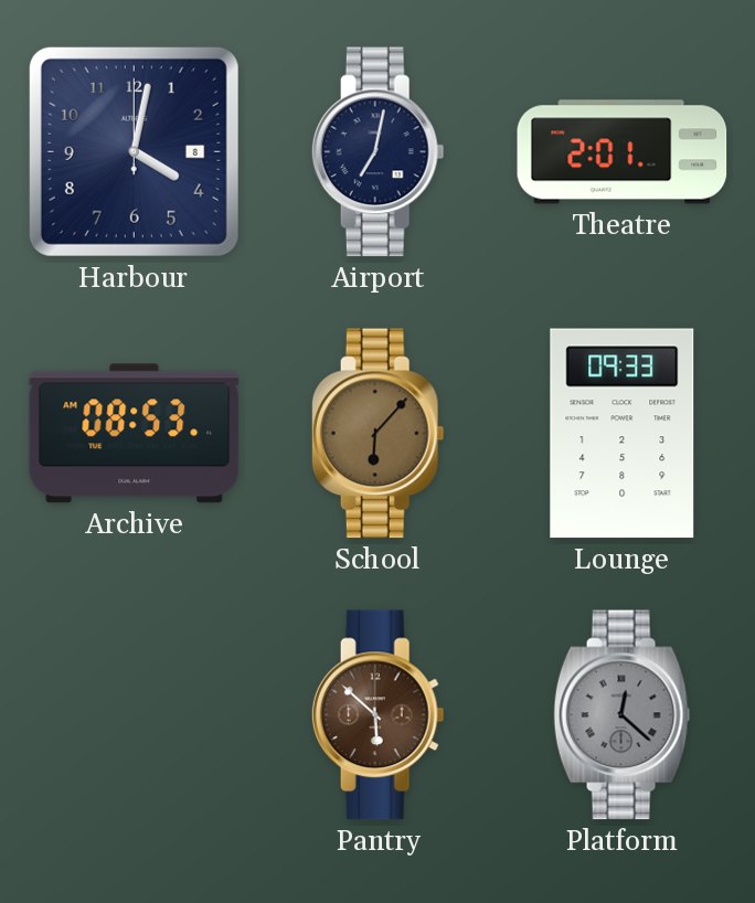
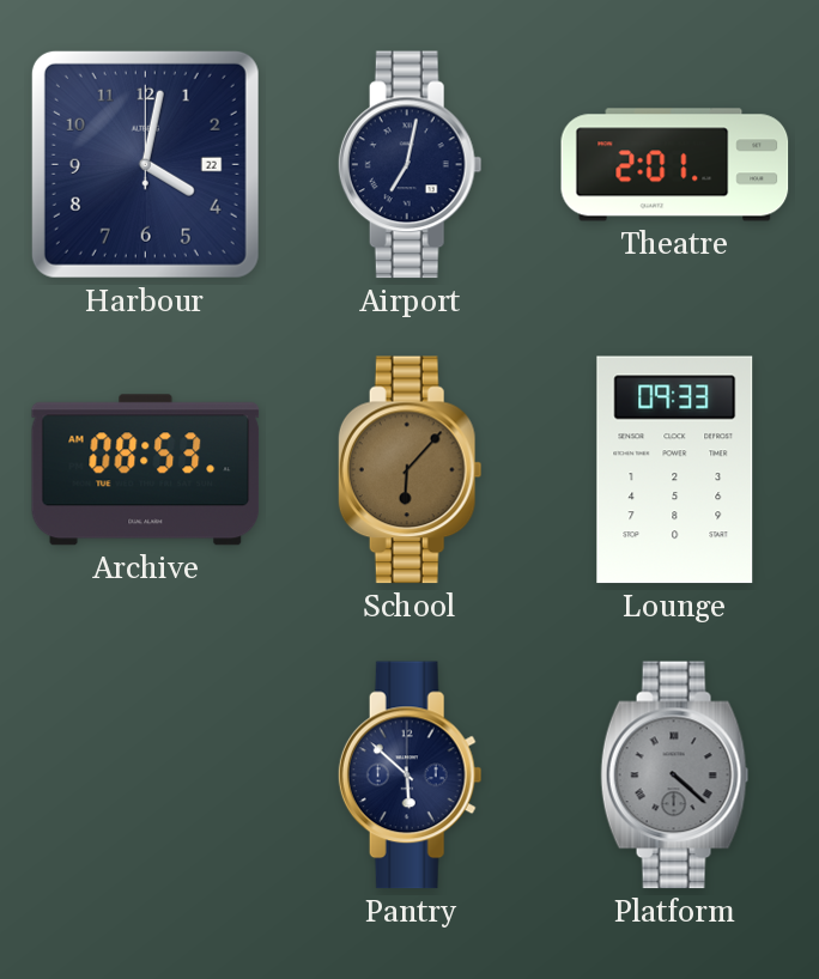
Harbour date: 8 -> 22
Pantry dial: brown -> navy
Platform: 12:22 -> 4:22
